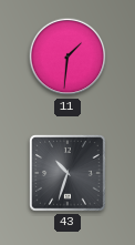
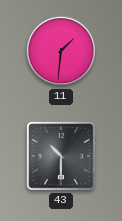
43: 10:33 -> 10:30
